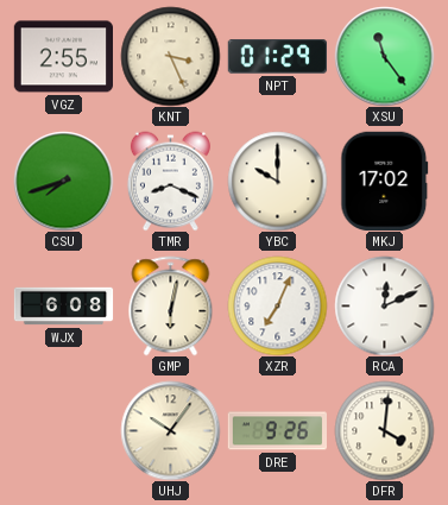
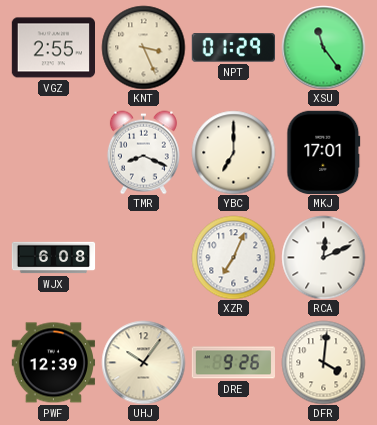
CSU: 7:42 -> none
YBC: 10:00 -> 7:00
MKJ: 17:02 -> 17:01
GMP: 6:02 -> none
PWF: none -> 12:39
